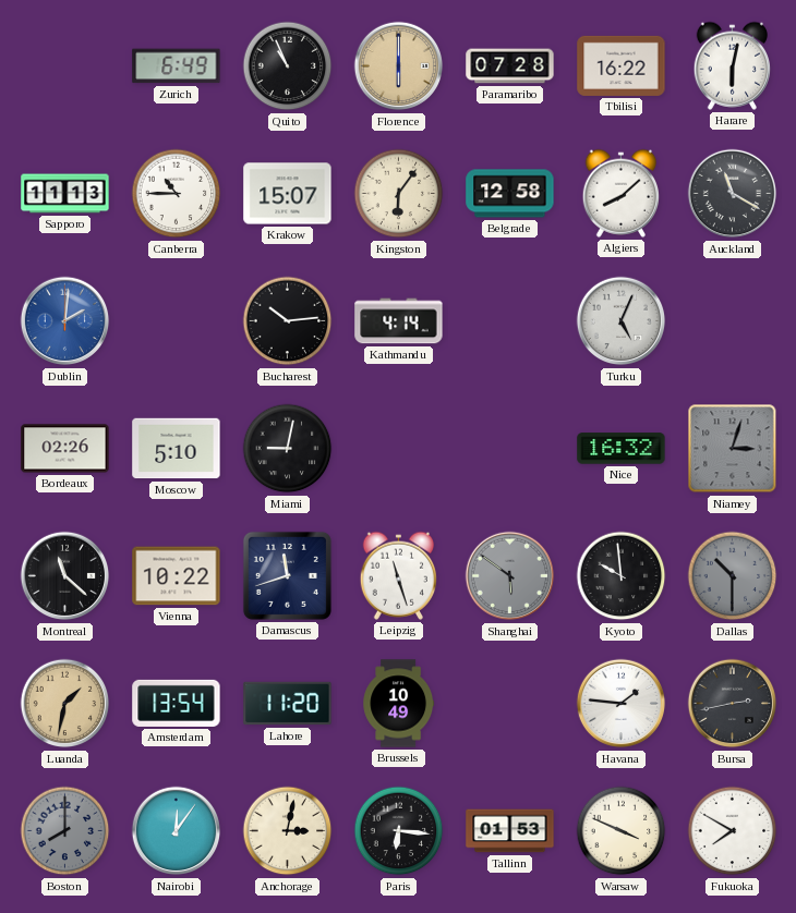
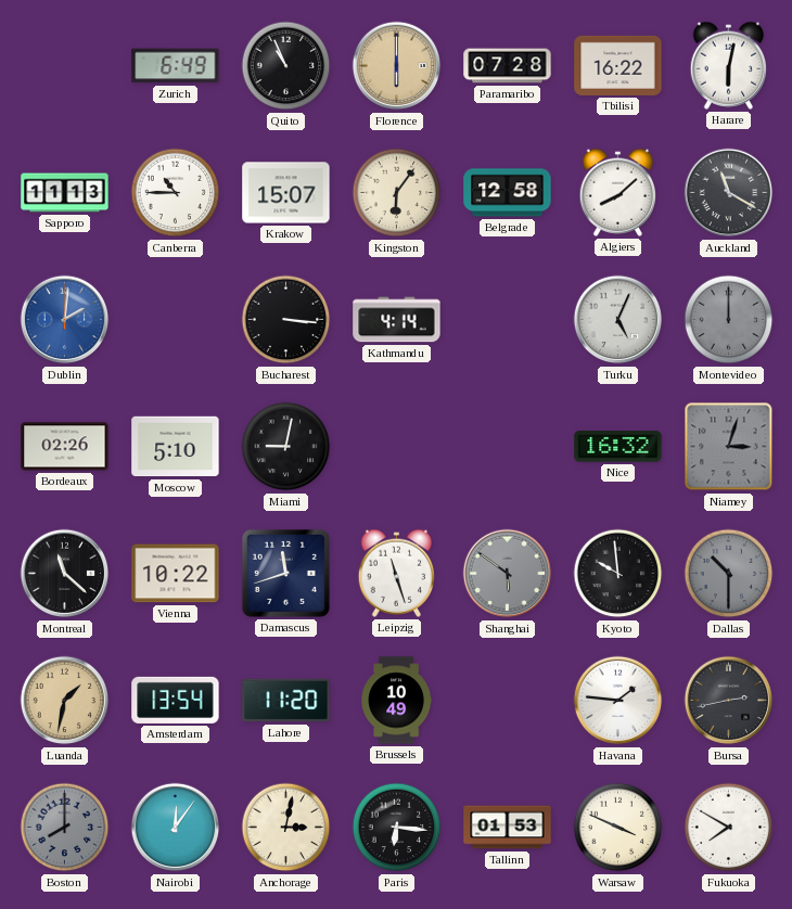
Bucharest: 10:14 -> 3:16
Montevideo: none -> 12:00
